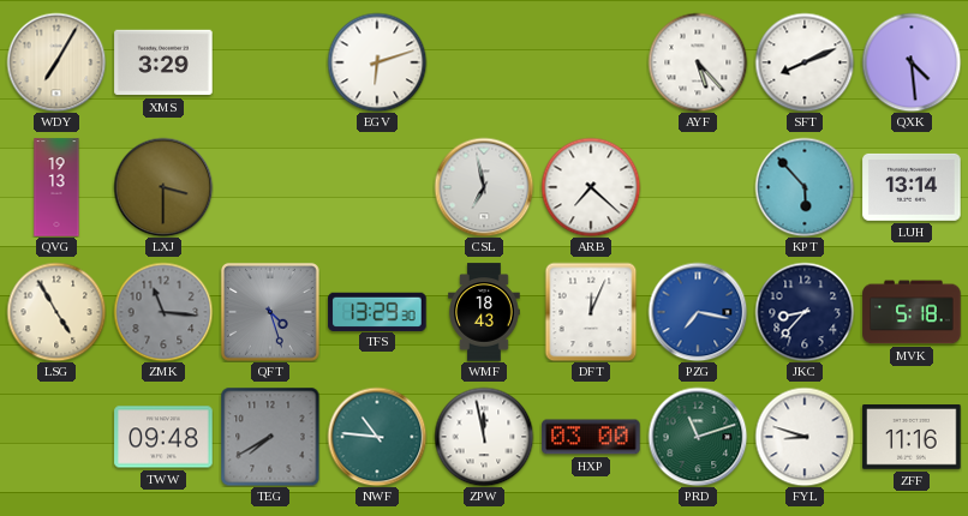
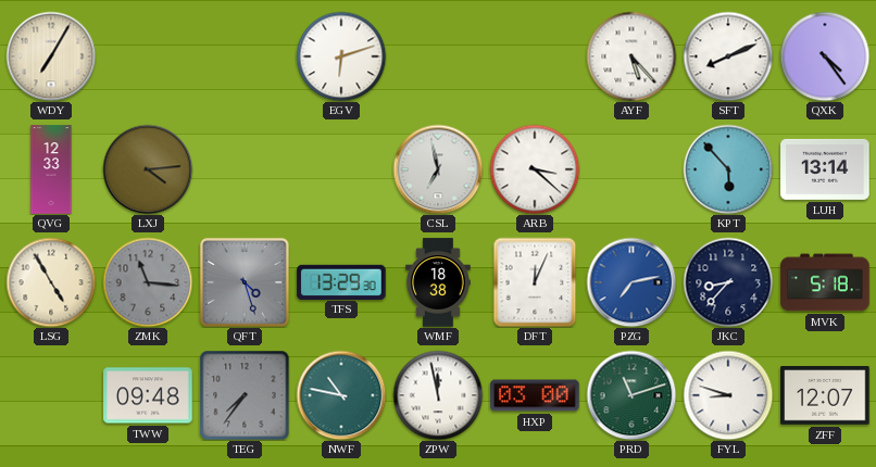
XMS: 3:29 -> none
QXK: 4:29 -> 4:24
QVG: 19:13 -> 12:33
LXJ: 3:30 -> 4:14
ARB: 7:22 -> 3:22
WMF: 18:43 -> 18:38
PZG: 7:17 -> 7:13
TEG: 7:40 -> 7:36
NWF: 10:46 -> 10:47
ZFF: 11:16 -> 12:07
